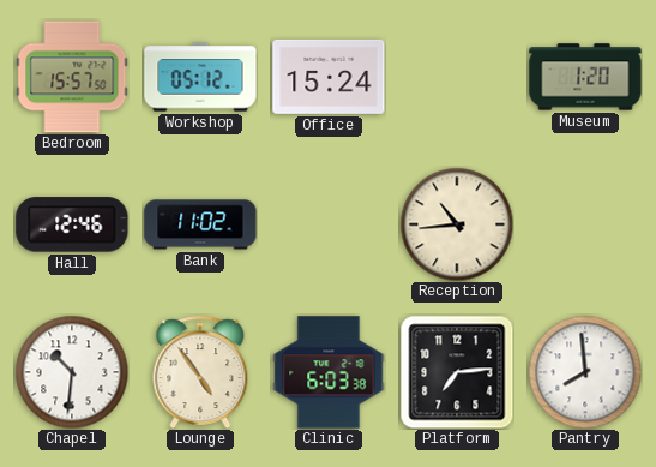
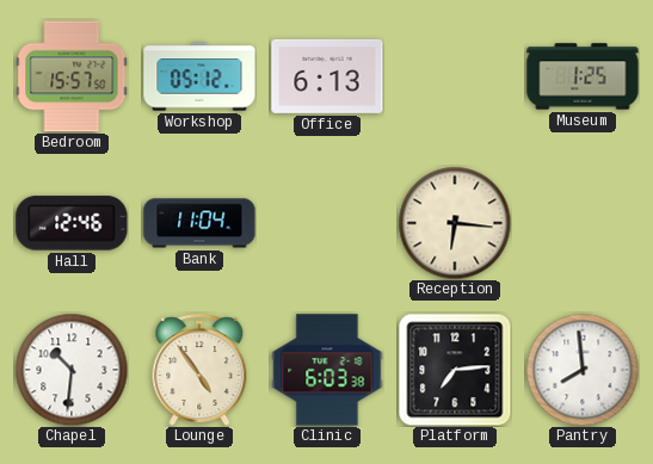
Office: 15:24 -> 6:13
Museum: 1:20 -> 1:25
Bank: 11:02 -> 11:04
Reception: 10:44 -> 6:16
